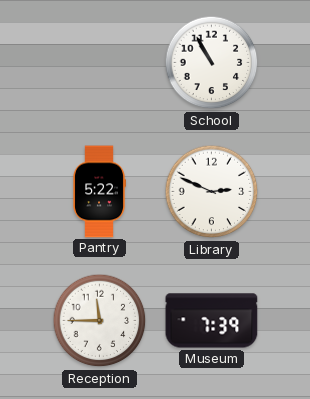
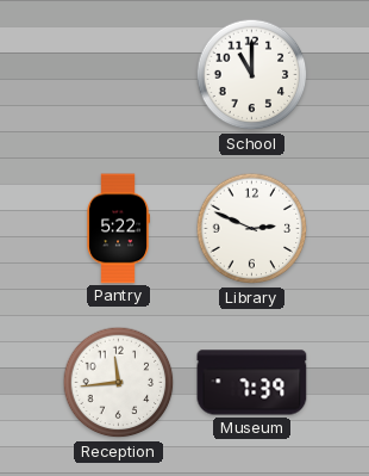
School: 10:55 -> 11:00
Reception: 11:45 -> 11:44
